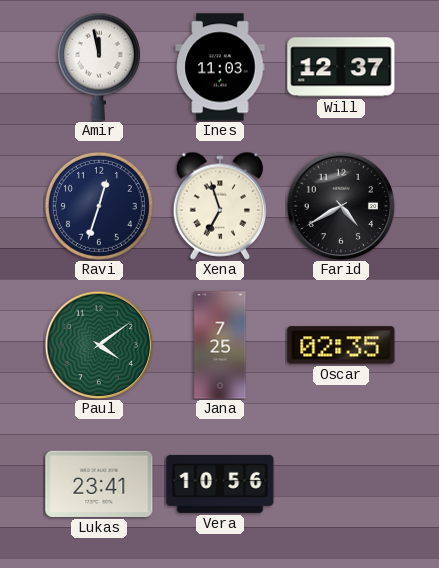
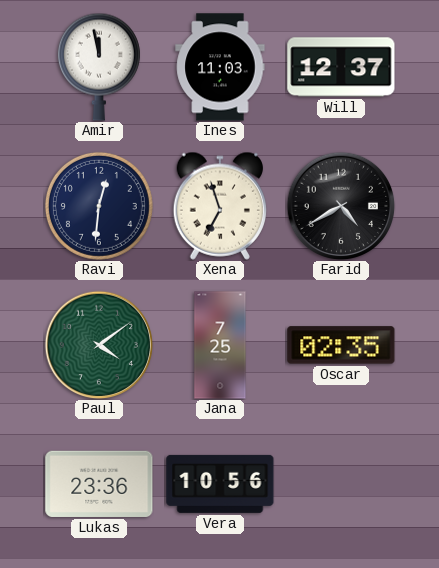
Ravi: 12:33 -> 12:31
Lukas: 23:41 -> 23:36
